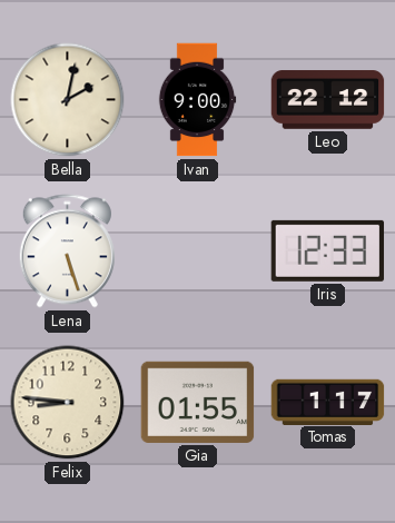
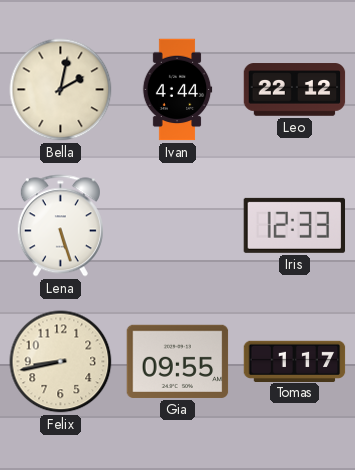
Ivan: 9:00 -> 4:44
Felix: 8:46 -> 8:43
Gia: 01:55 -> 09:55
